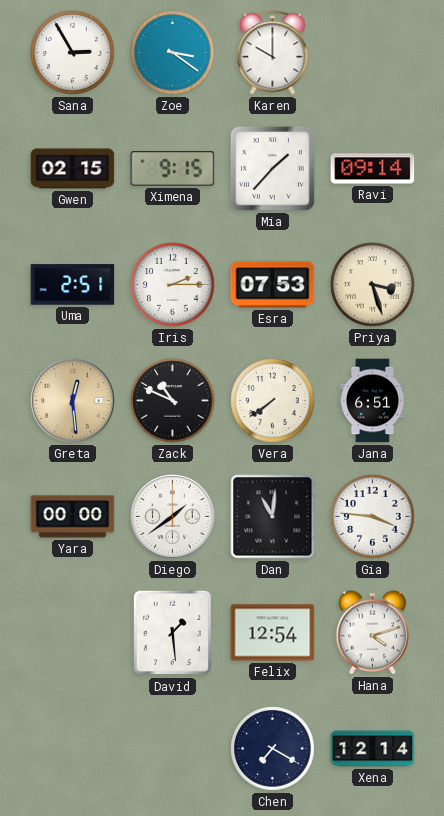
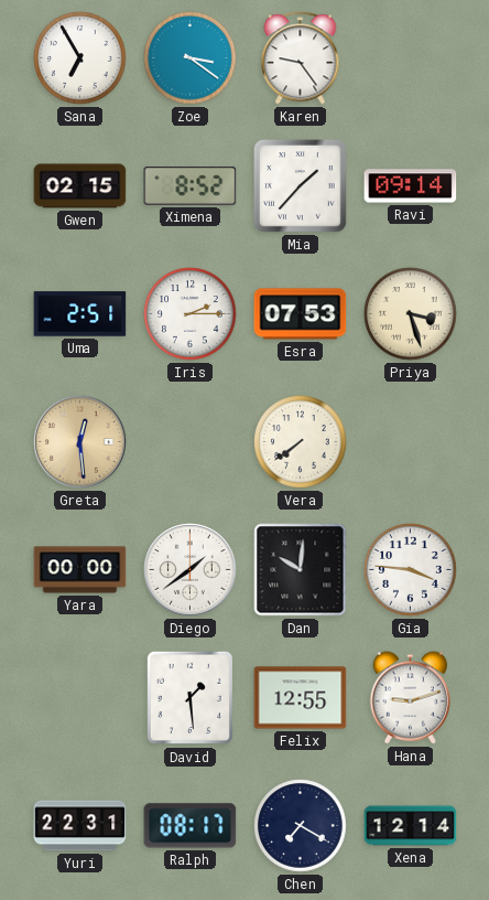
Sana: 2:55 -> 6:55
Karen: 10:00 -> 9:24
Ximena: 9:15 -> 8:52
Zack: 10:49 -> none
Jana: 6:51 -> none
Dan: 11:01 -> 10:01
Felix: 12:54 -> 12:55
Hana: 4:12 -> 9:12
Yuri: none -> 22:31
Ralph: none -> 08:17
